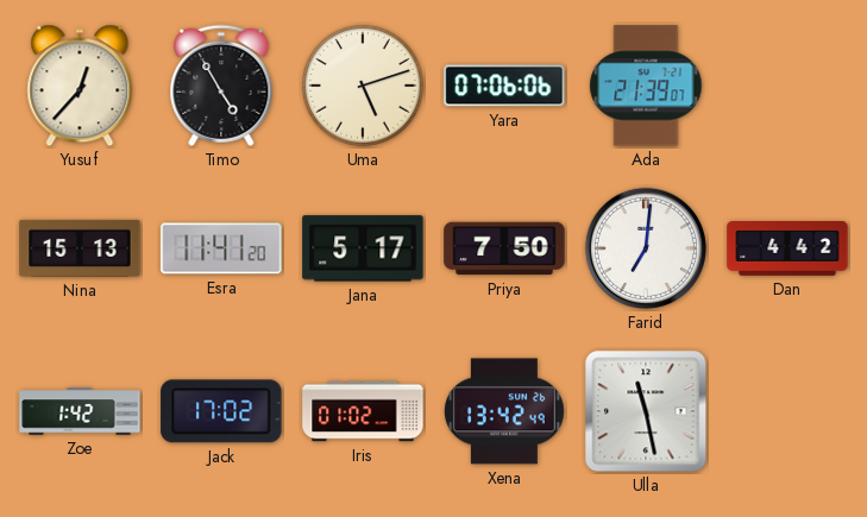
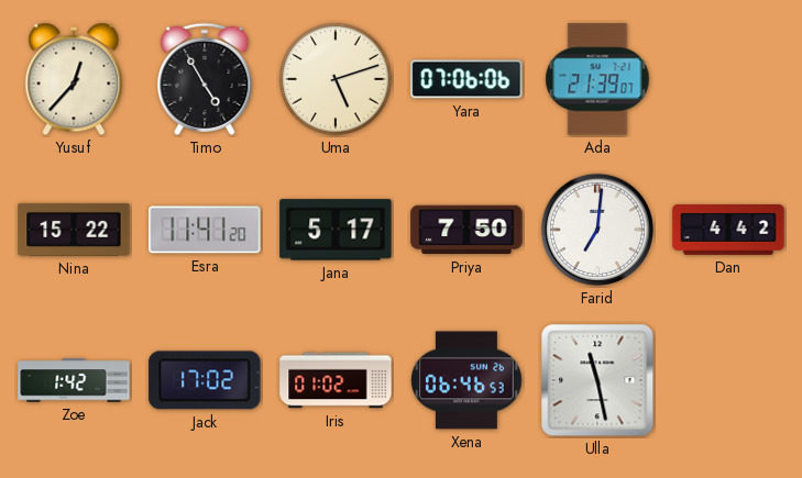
Nina: 15:13 -> 15:22
Xena: 13:42 -> 06:46
